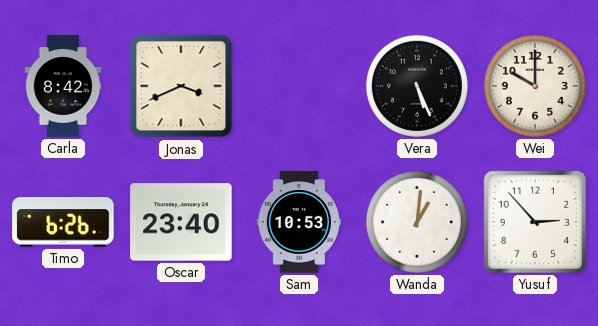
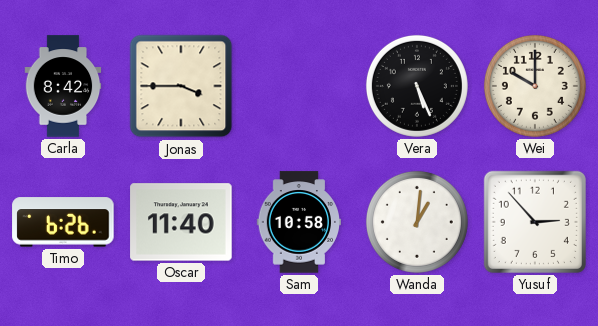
Jonas: 3:41 -> 3:45
Oscar: 23:40 -> 11:40
Sam: 10:53 -> 10:58
